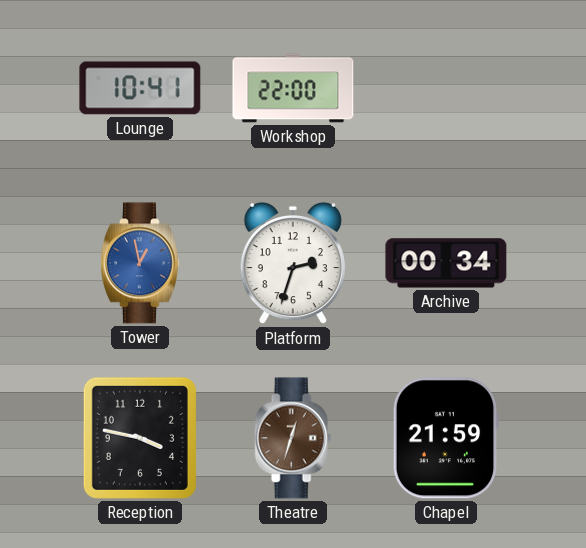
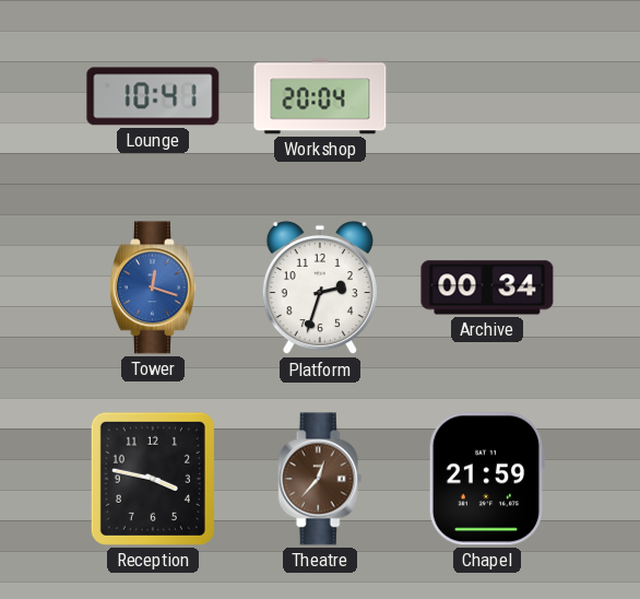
Workshop: 22:00 -> 20:04
Tower: 12:58 -> 12:18
Theatre: 12:33 -> 12:37
